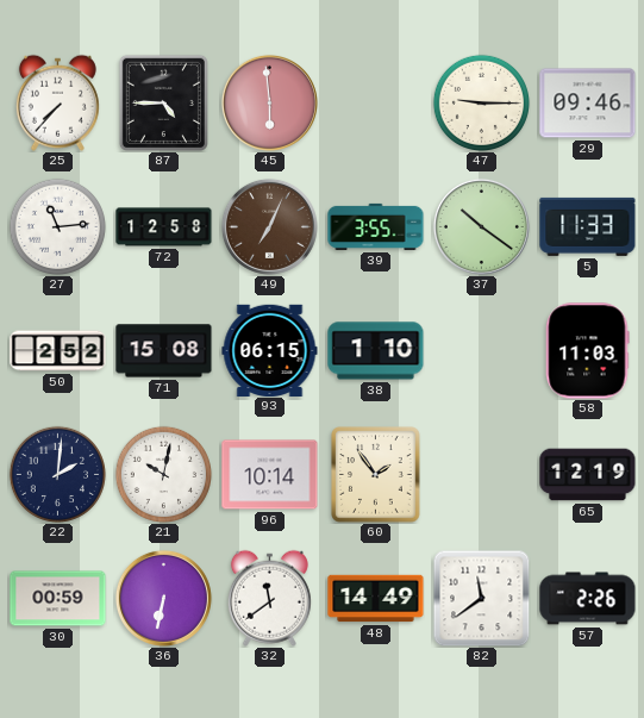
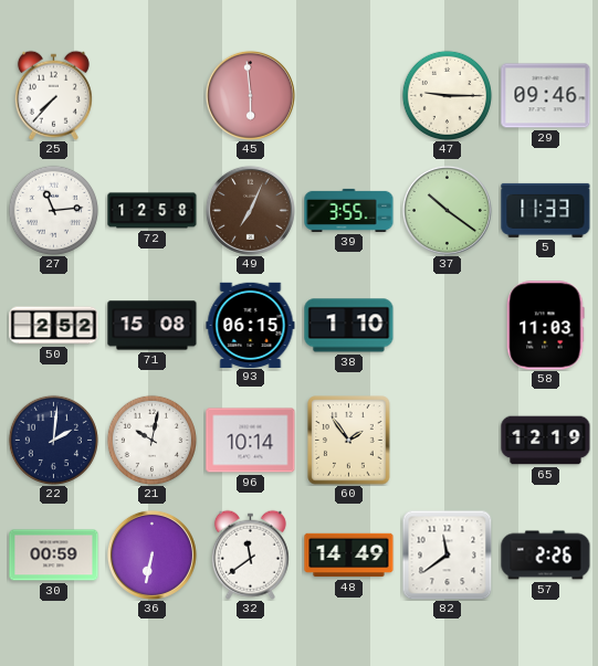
87: 4:45 -> none
